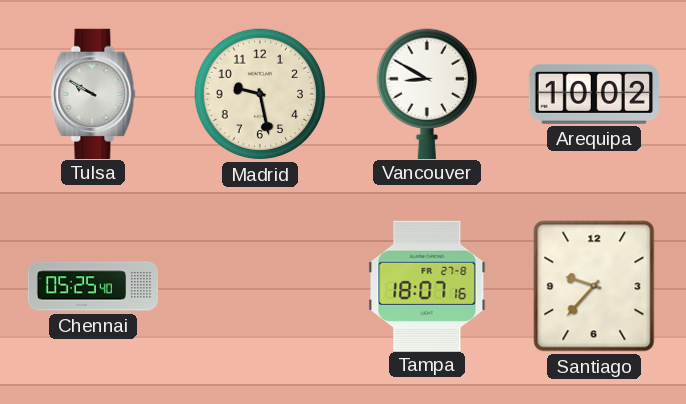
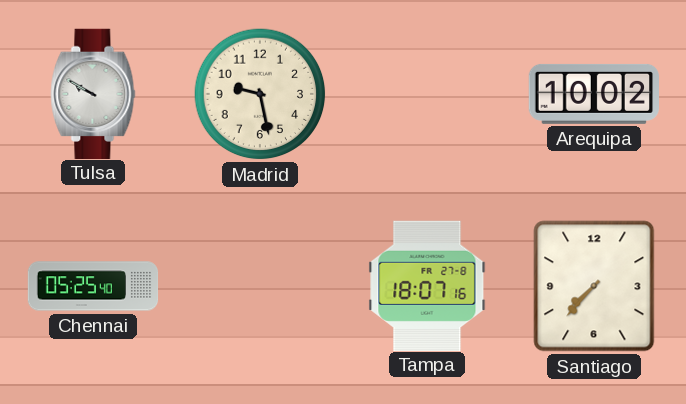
Vancouver: 8:50 -> none
Santiago: 9:37 -> 7:37
